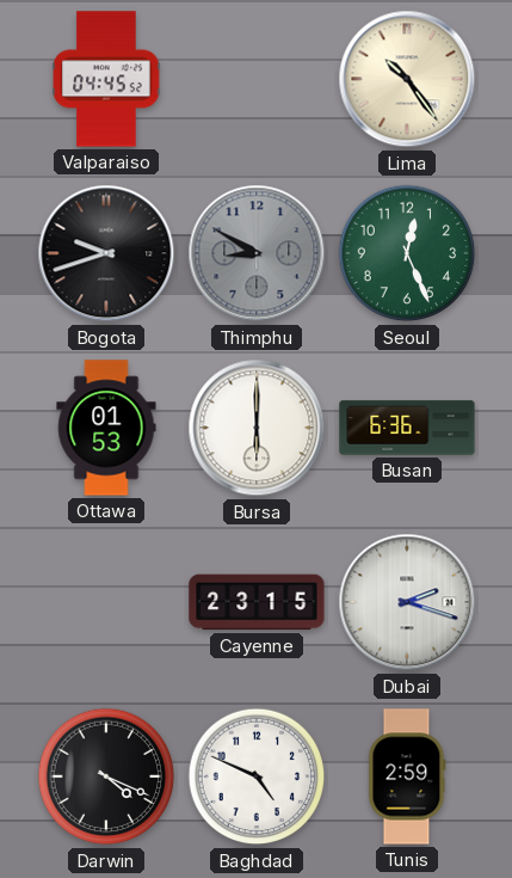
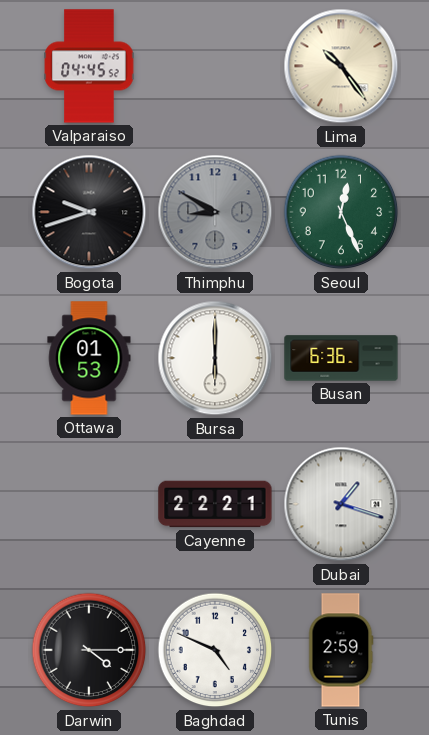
Cayenne: 23:15 -> 22:21
Dubai: 2:18 -> 1:18
Darwin: 4:19 -> 4:15
